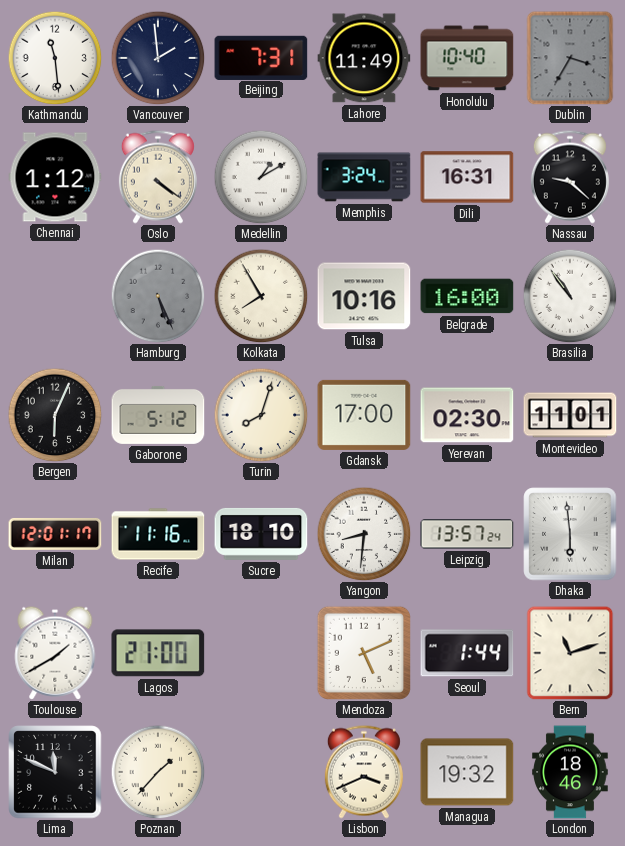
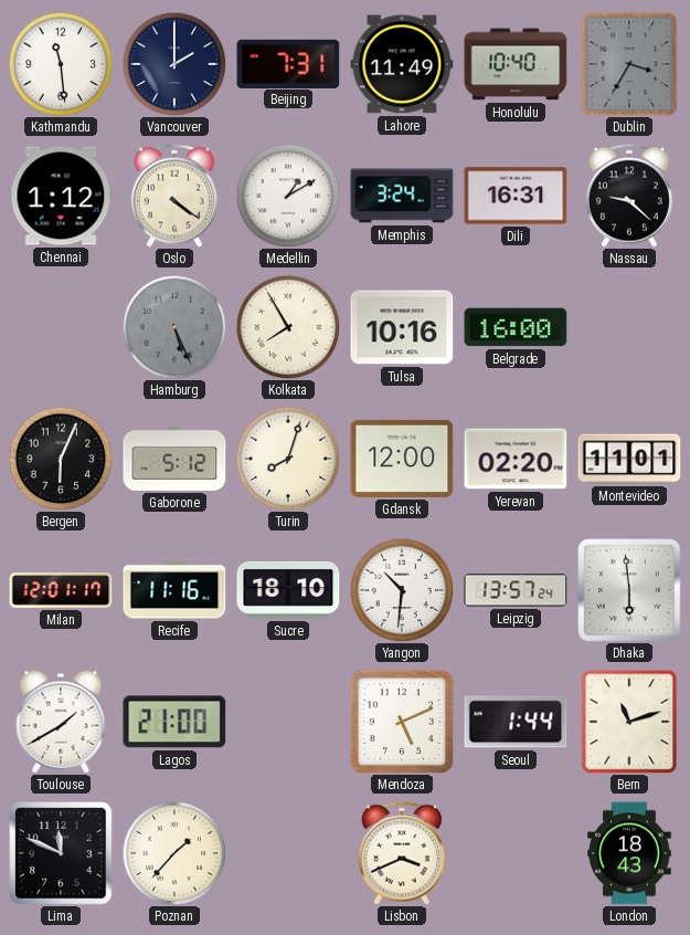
Vancouver: 1:59 -> 2:00
Brasilia: 10:54 -> none
Gdansk: 17:00 -> 12:00
Yerevan: 02:30 -> 02:20
Yangon: 8:31 -> 10:31
Managua: 19:32 -> none
London: 18:46 -> 18:43
